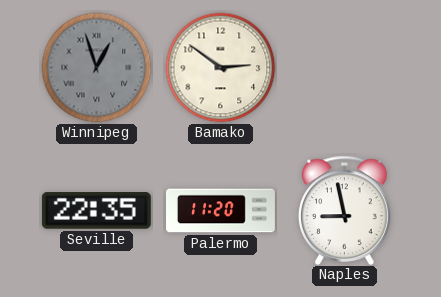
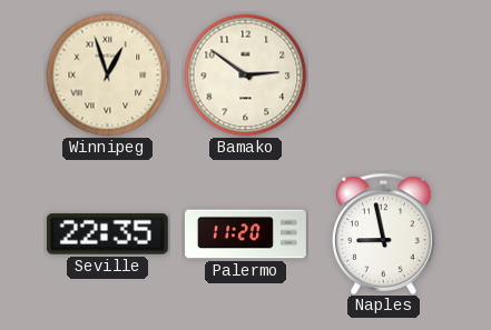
Winnipeg dial: grey -> cream
